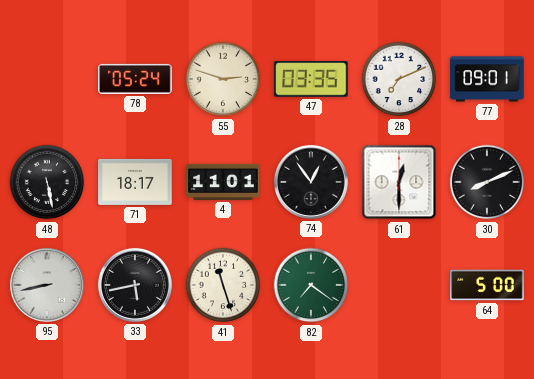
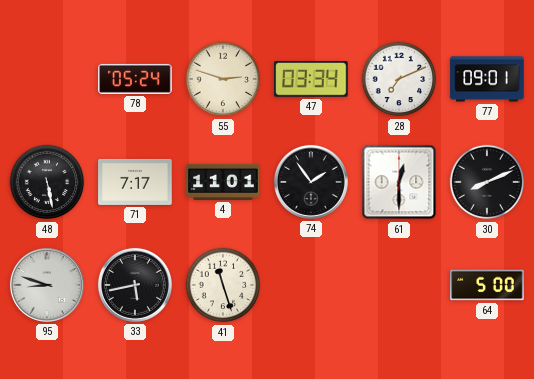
47: 03:35 -> 03:34
71: 18:17 -> 7:17
74: 12:54 -> 1:54
95: 8:43 -> 8:48
82: 7:21 -> none
